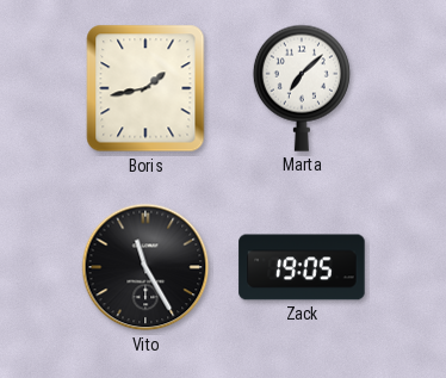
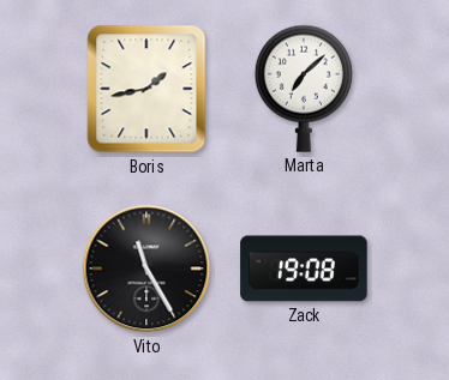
Zack: 19:05 -> 19:08
